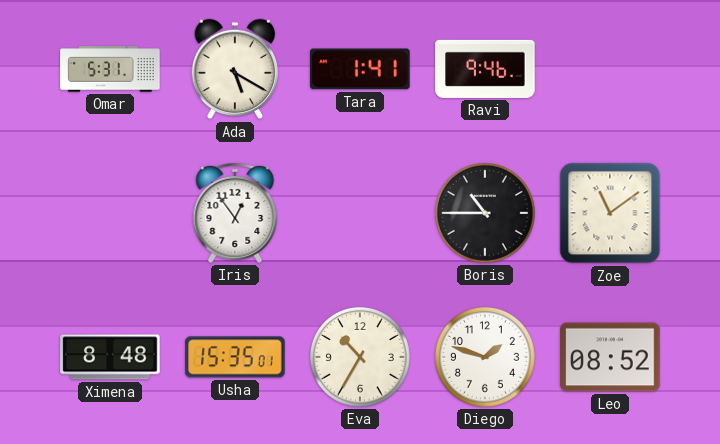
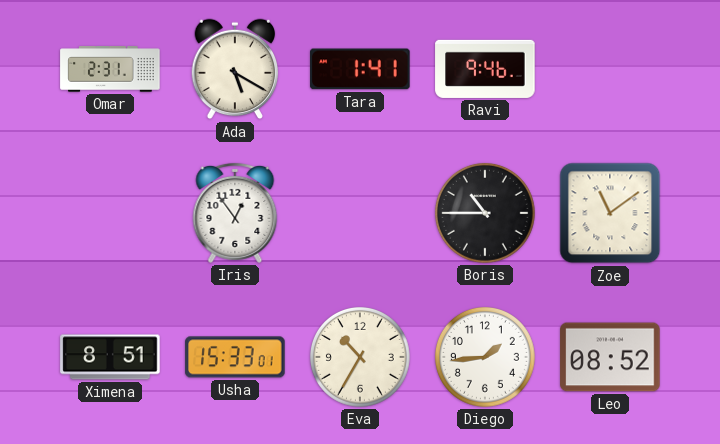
Omar: 5:31 -> 2:31
Ximena: 8:48 -> 8:51
Usha: 15:35 -> 15:33
Diego: 1:48 -> 1:44
